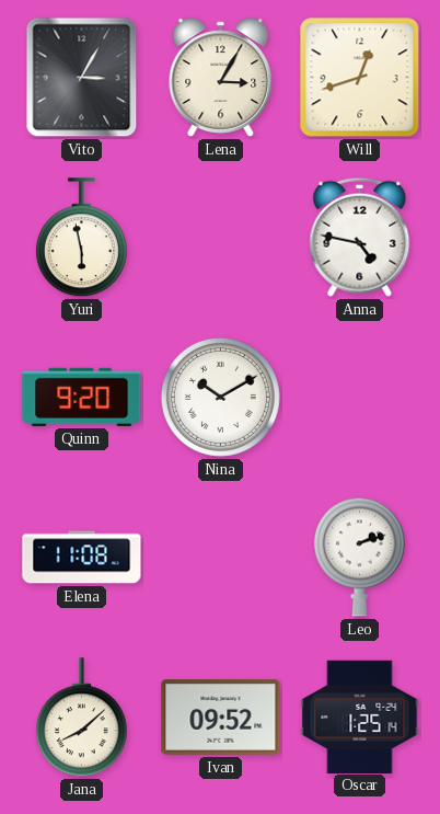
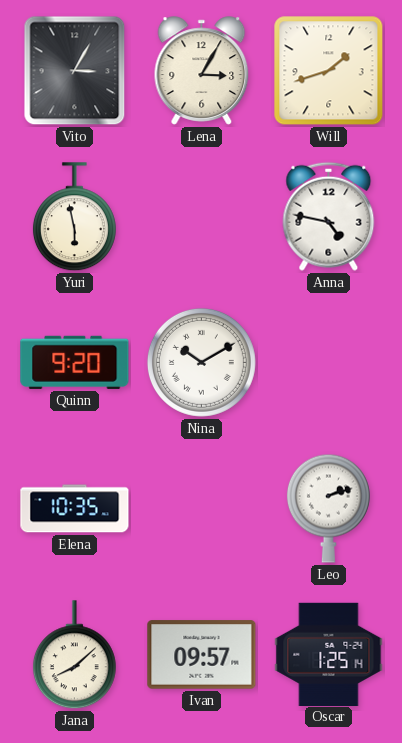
Will: 12:42 -> 1:42
Elena: 11:08 -> 10:35
Ivan: 09:52 -> 09:57
